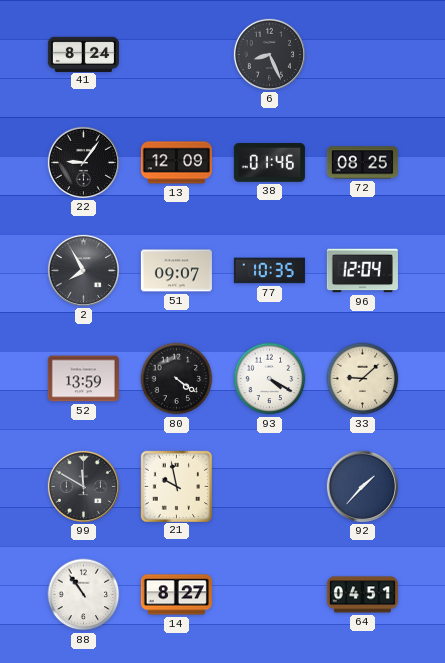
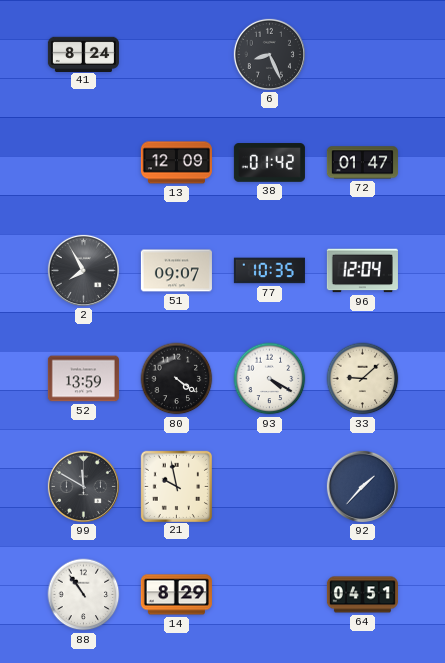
22: 9:06 -> none
38: 01:46 -> 01:42
72: 08:25 -> 01:47
14: 8:27 -> 8:29
